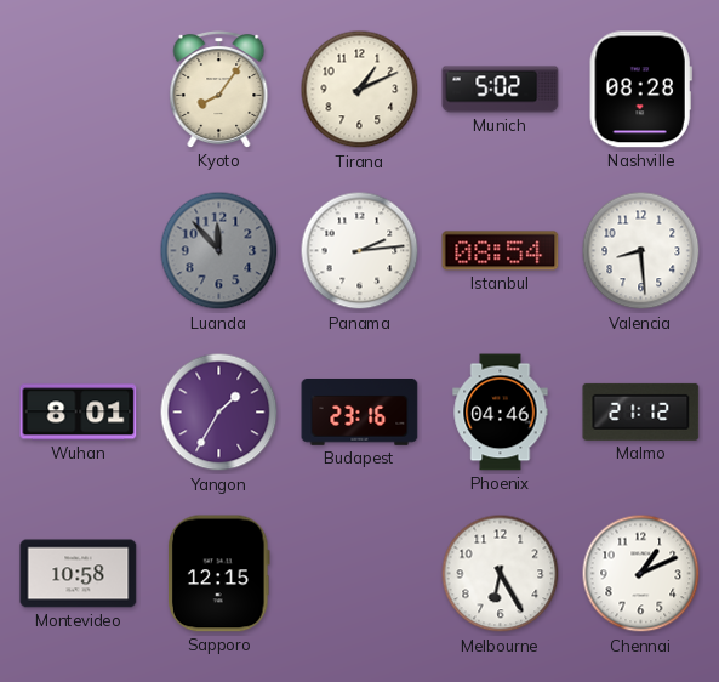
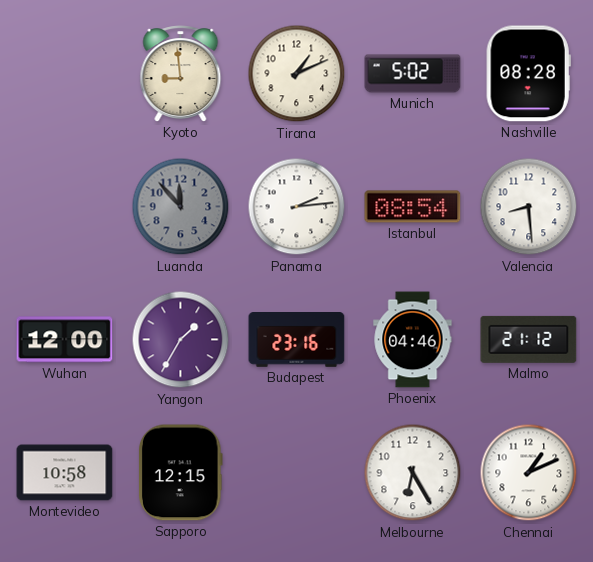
Kyoto: 8:06 -> 8:59
Wuhan: 8:01 -> 12:00
